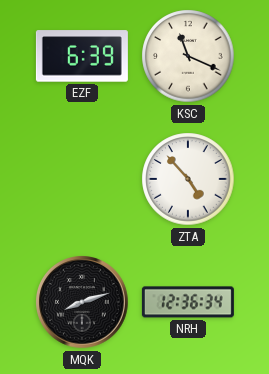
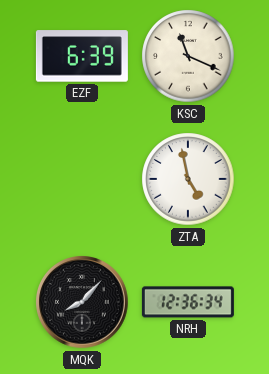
ZTA: 4:53 -> 4:58
MQK: 8:12 -> 8:07
